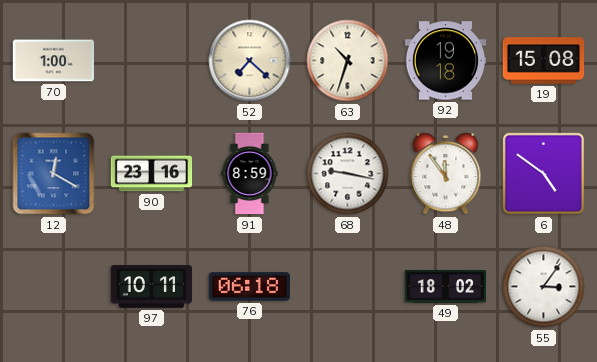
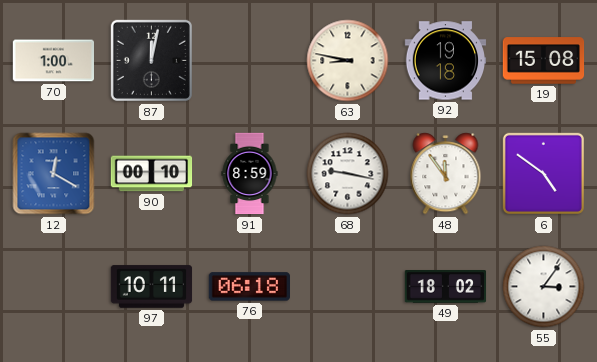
87: none -> 12:02
52: 7:22 -> none
63: 10:33 -> 8:47
90: 23:16 -> 00:10
